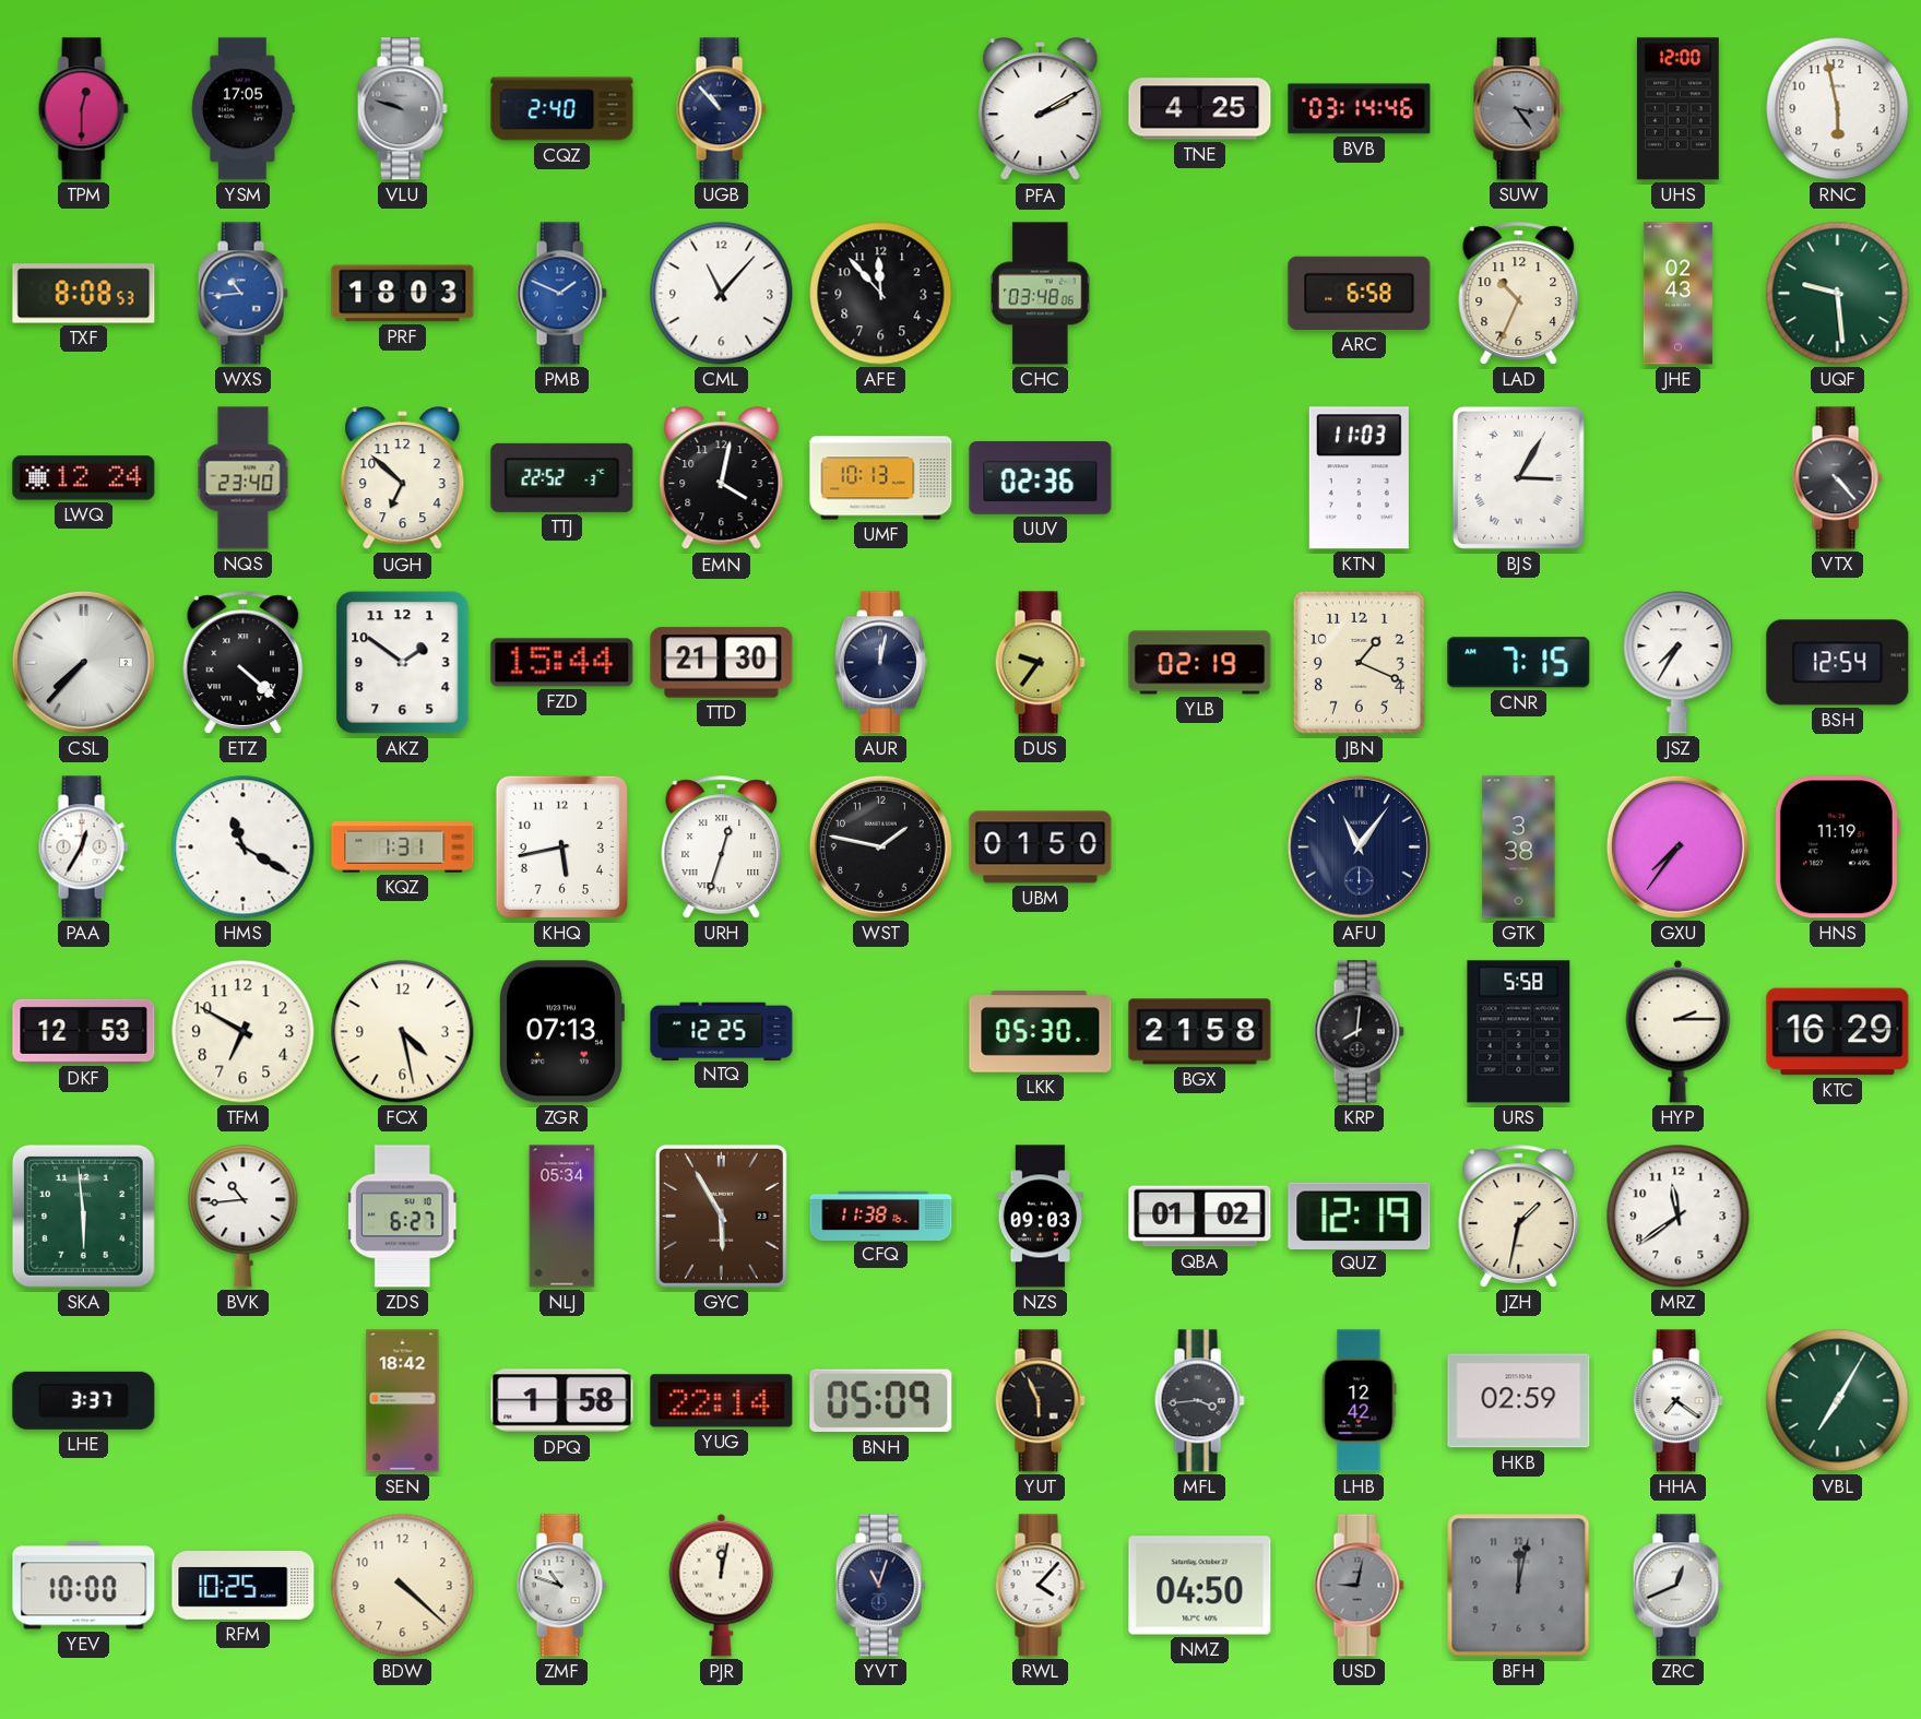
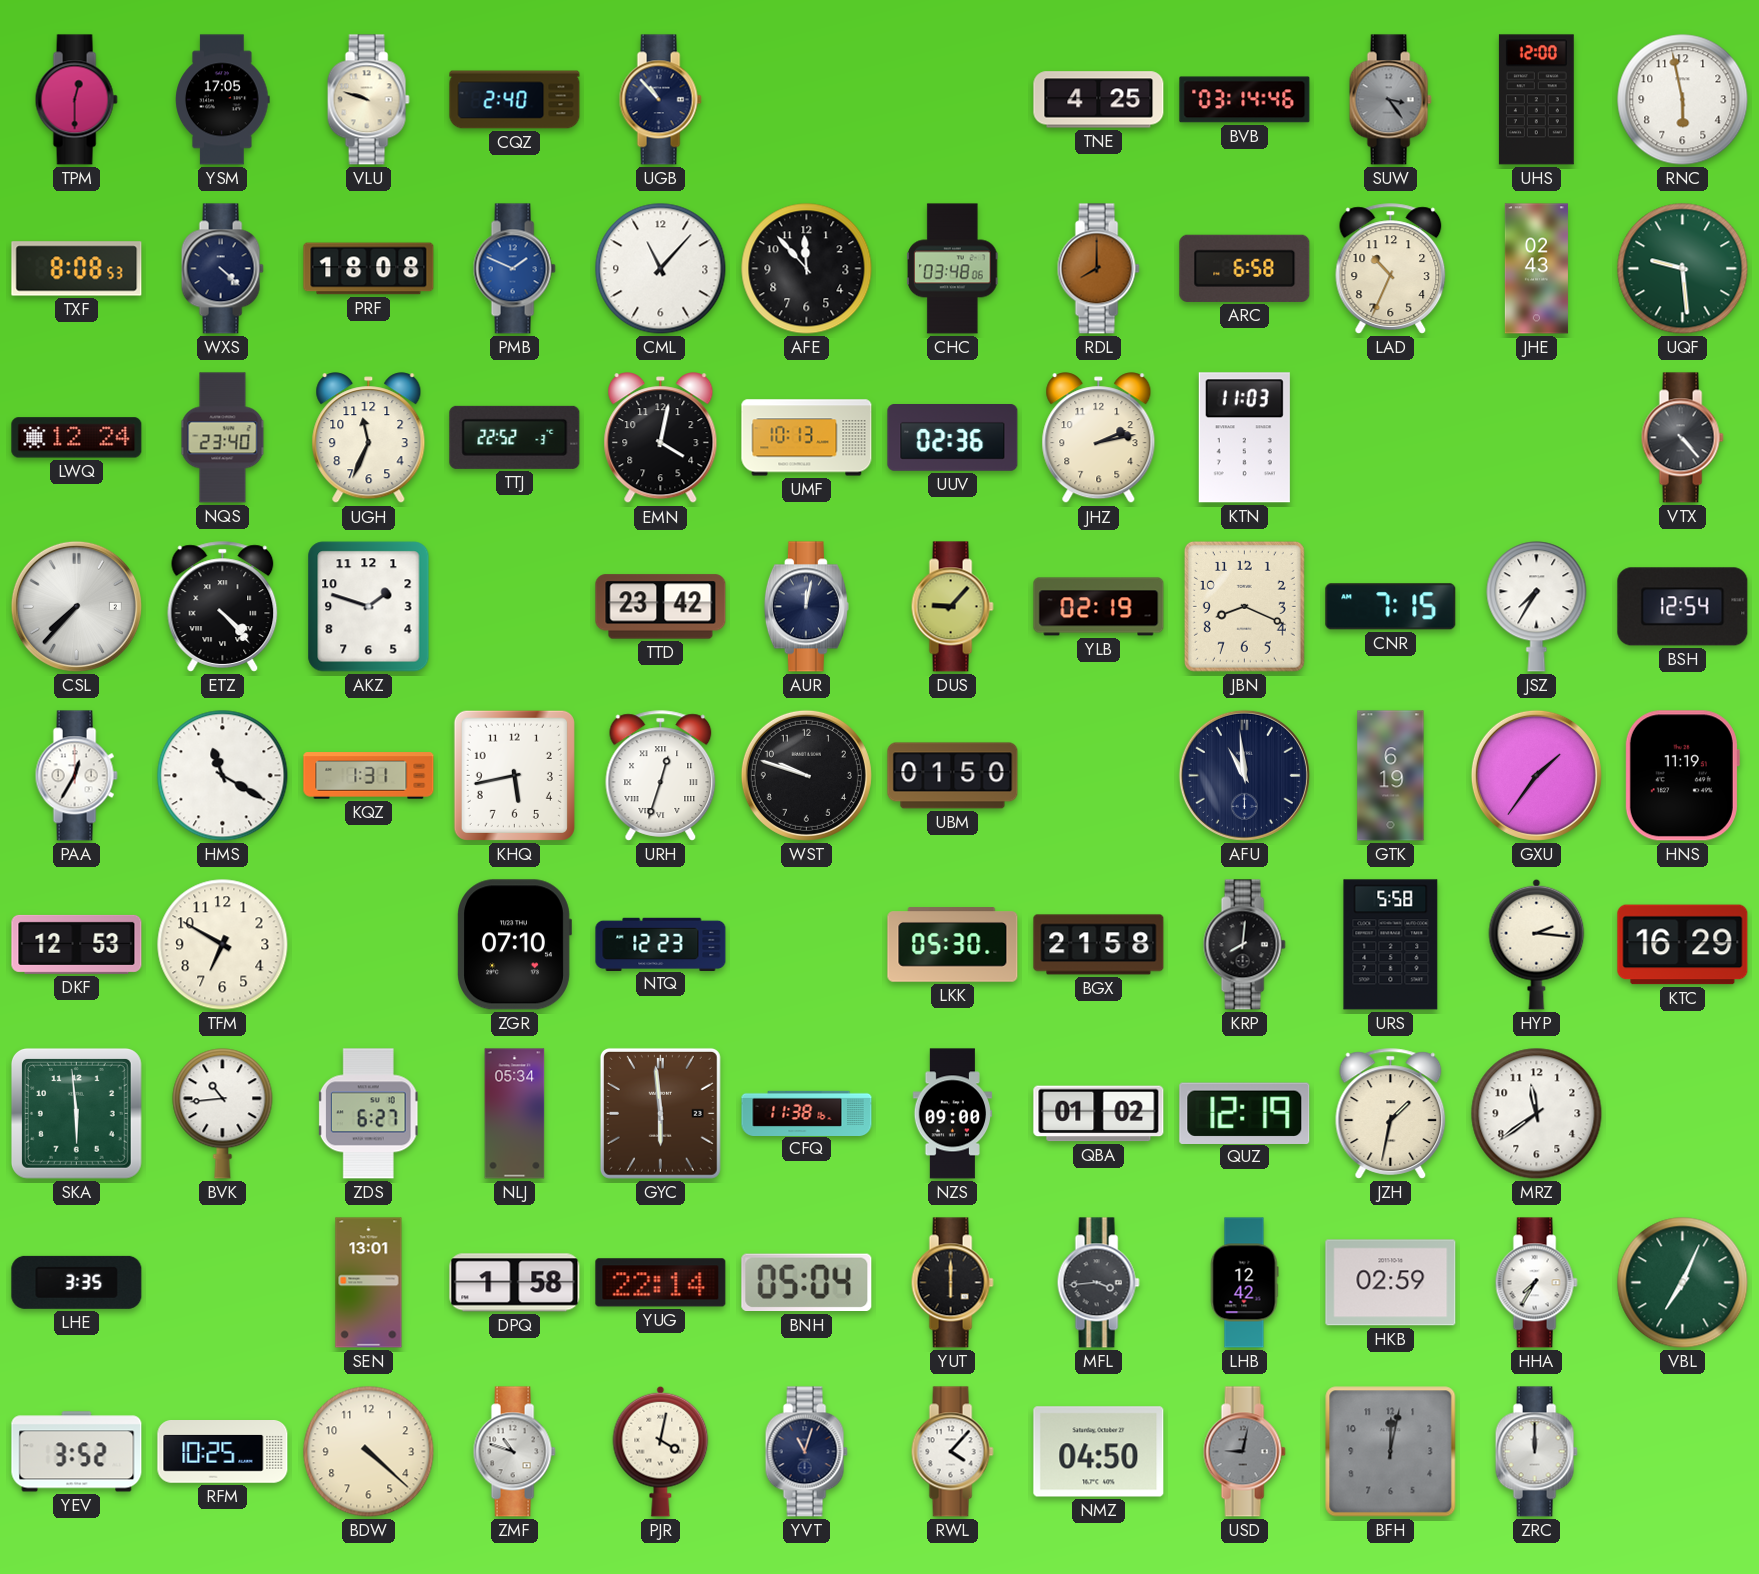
VLU dial: grey -> cream
PFA: 2:10 -> none
WXS: 10:44 -> 4:22
WXS dial: blue -> navy
PRF: 18:03 -> 18:08
RDL: none -> 8:00
UGH: 6:52 -> 11:34
JHZ: none -> 2:13
BJS: 3:05 -> none
ETZ: 4:22 -> 4:23
AKZ: 1:51 -> 1:48
FZD: 15:44 -> none
TTD: 21:30 -> 23:42
DUS: 9:36 -> 9:07
JBN: 1:19 -> 8:19
WST: 1:47 -> 9:48
AFU: 11:06 -> 10:59
GTK: 3:38 -> 6:19
GXU: 7:36 -> 1:36
FCX: 4:28 -> none
ZGR: 07:13 -> 07:10
NTQ: 12:25 -> 12:23
HYP: 2:15 -> 2:16
GYC: 5:55 -> 5:59
NZS: 09:03 -> 09:00
LHE: 3:37 -> 3:35
SEN: 18:42 -> 13:01
BNH: 05:09 -> 05:04
YUT: 5:56 -> 6:00
HHA: 7:21 -> 7:35
VBL: 7:05 -> 7:04
YEV: 10:00 -> 3:52
PJR: 12:02 -> 4:02
ZRC: 12:41 -> 12:00
